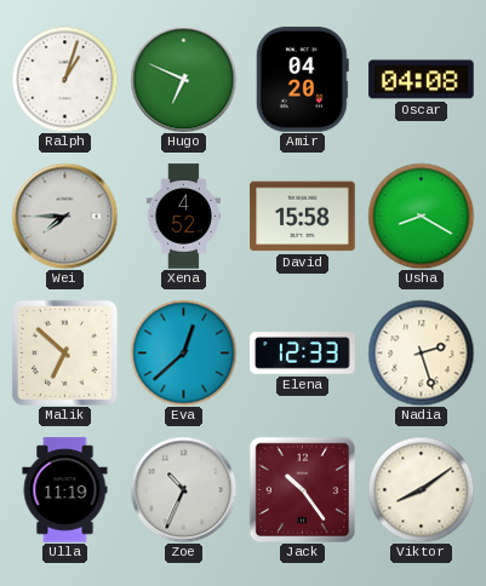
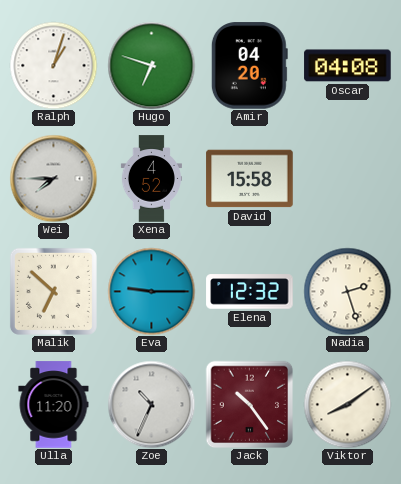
Hugo: 6:49 -> 6:48
Usha: 8:20 -> none
Eva: 12:38 -> 9:15
Elena: 12:33 -> 12:32
Ulla: 11:19 -> 11:20
